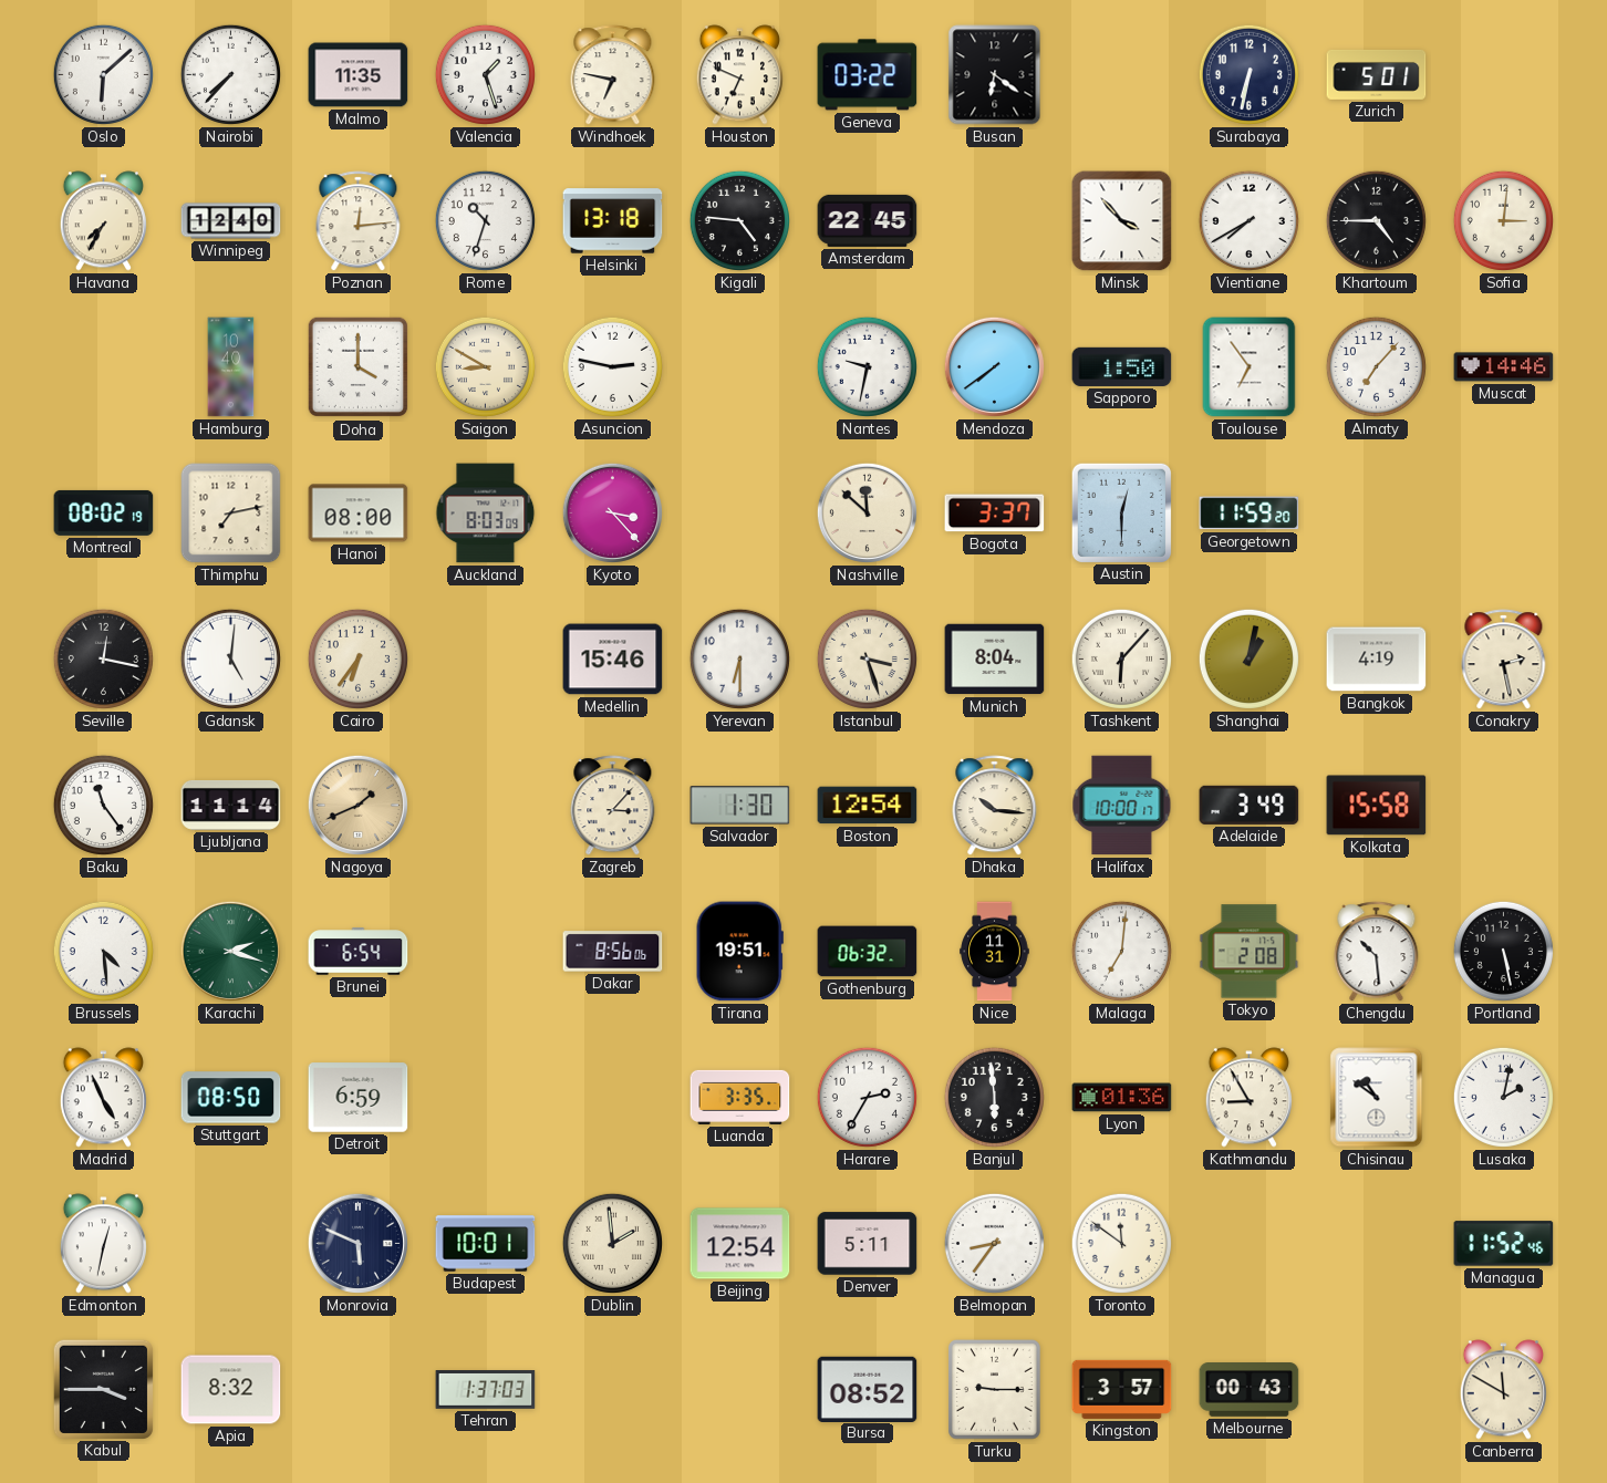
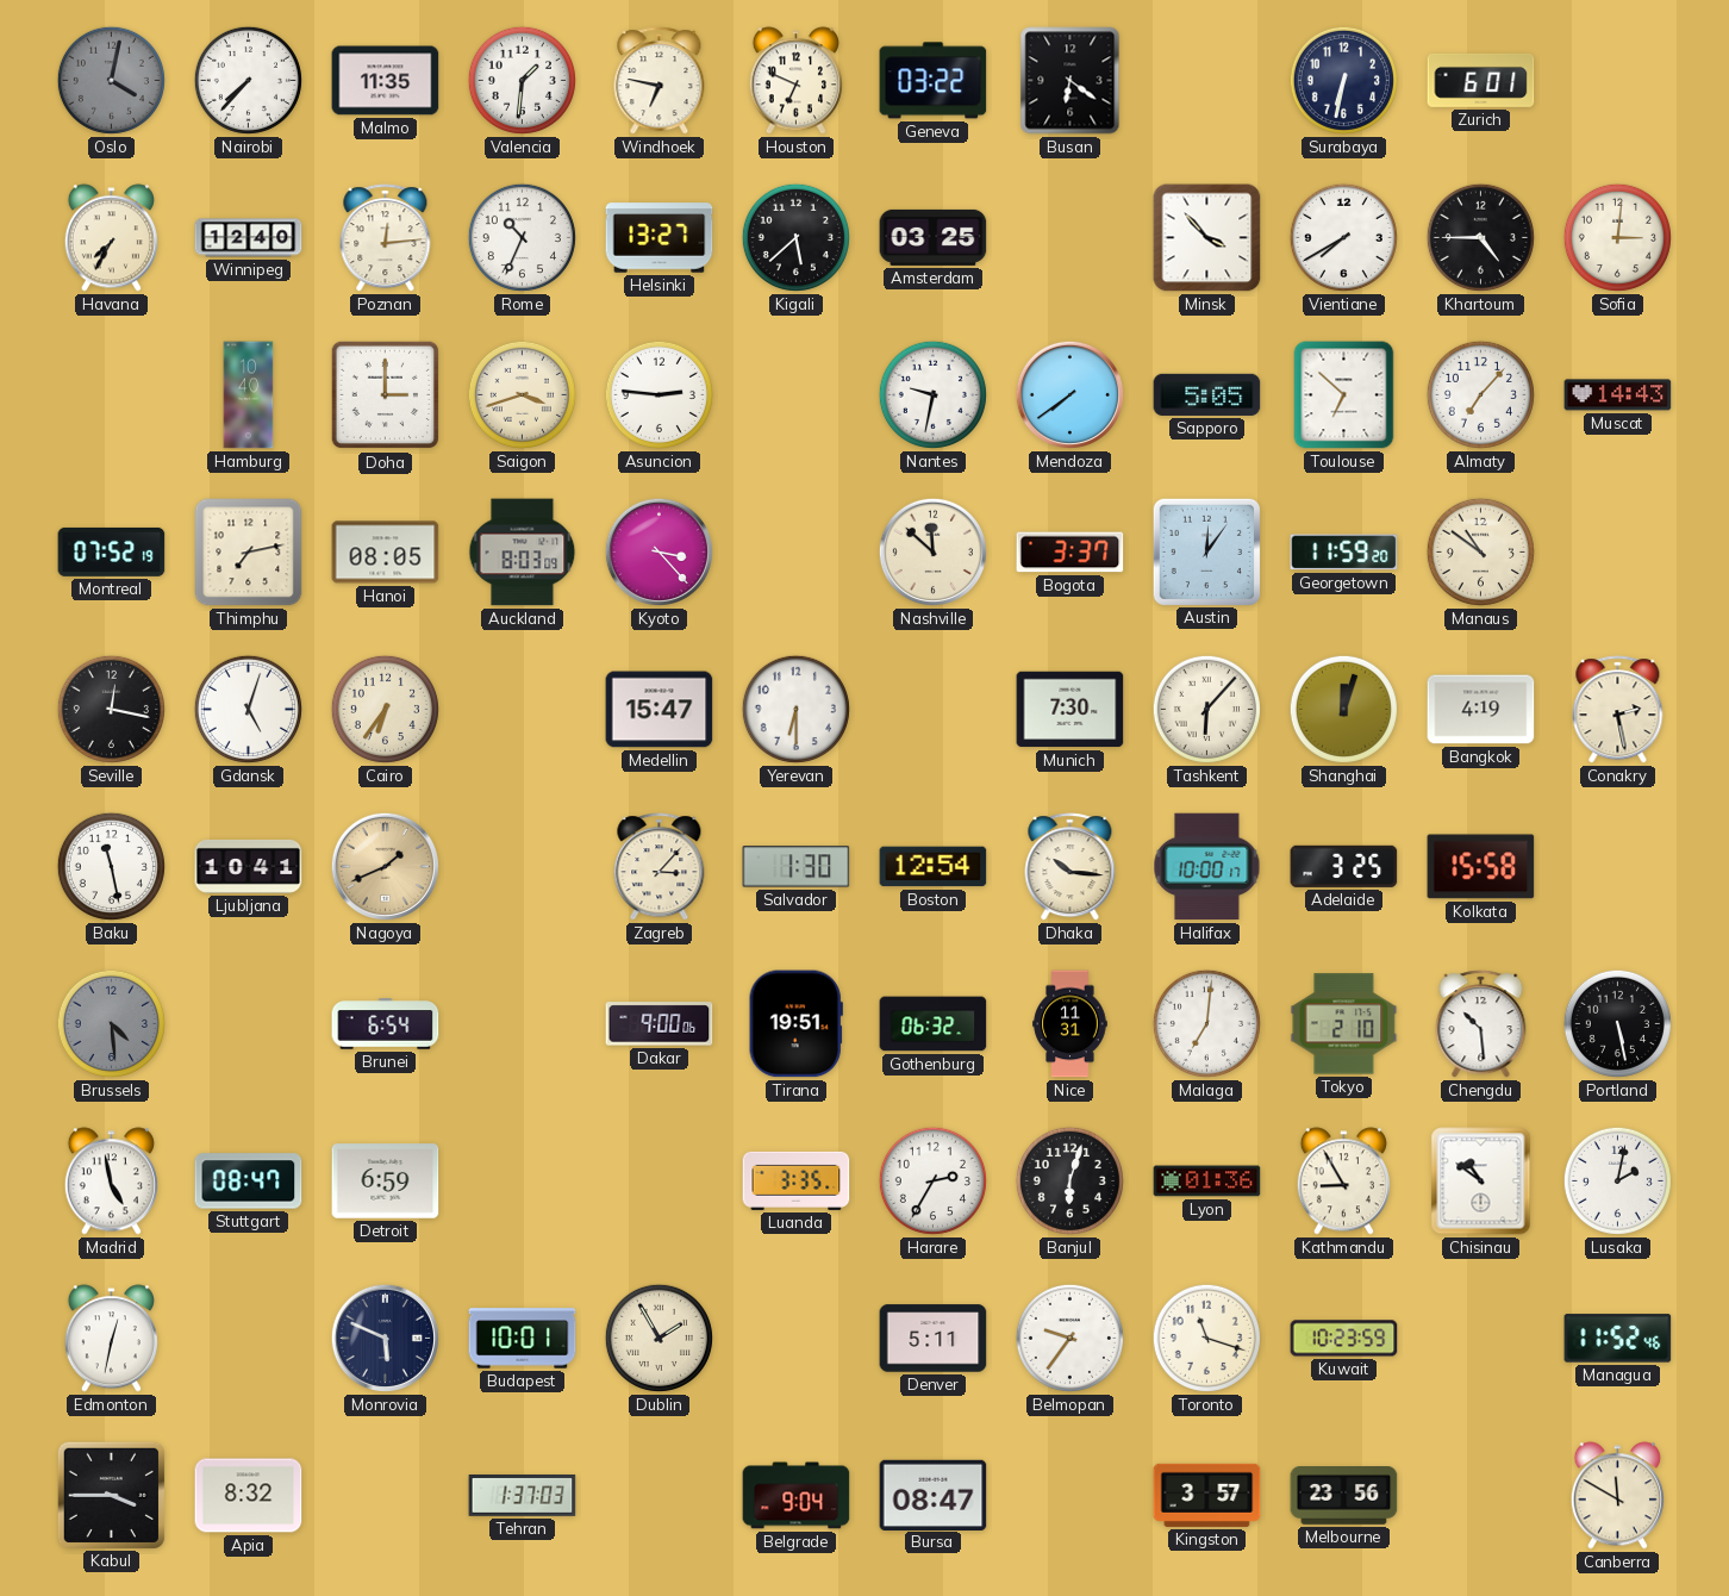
Oslo: 6:08 -> 4:02
Oslo dial: white -> grey
Valencia: 1:27 -> 1:31
Zurich: 5:01 -> 6:01
Rome: 10:33 -> 10:34
Helsinki: 13:18 -> 13:27
Kigali: 4:46 -> 5:38
Amsterdam: 22:45 -> 03:25
Doha: 4:00 -> 3:00
Saigon: 8:50 -> 3:42
Asuncion: 2:47 -> 2:46
Sapporo: 1:50 -> 5:05
Toulouse: 6:54 -> 6:52
Muscat: 14:46 -> 14:43
Montreal: 08:02 -> 07:52
Hanoi: 08:00 -> 08:05
Austin: 12:30 -> 12:06
Manaus: none -> 10:51
Gdansk: 5:01 -> 5:03
Medellin: 15:46 -> 15:47
Istanbul: 3:27 -> none
Munich: 8:04 -> 7:30
Shanghai: 1:02 -> 12:03
Baku: 11:24 -> 11:28
Ljubljana: 11:14 -> 10:41
Adelaide: 3:49 -> 3:25
Brussels dial: white -> grey
Karachi: 2:18 -> none
Dakar: 8:56 -> 9:00
Tokyo: 2:08 -> 2:10
Madrid: 4:56 -> 4:58
Stuttgart: 08:50 -> 08:47
Banjul: 5:59 -> 6:03
Dublin: 1:59 -> 1:55
Beijing: 12:54 -> none
Belmopan: 8:36 -> 9:36
Toronto: 11:51 -> 11:18
Kuwait: none -> 10:23
Belgrade: none -> 9:04
Bursa: 08:52 -> 08:47
Turku: 9:15 -> none
Melbourne: 00:43 -> 23:56
